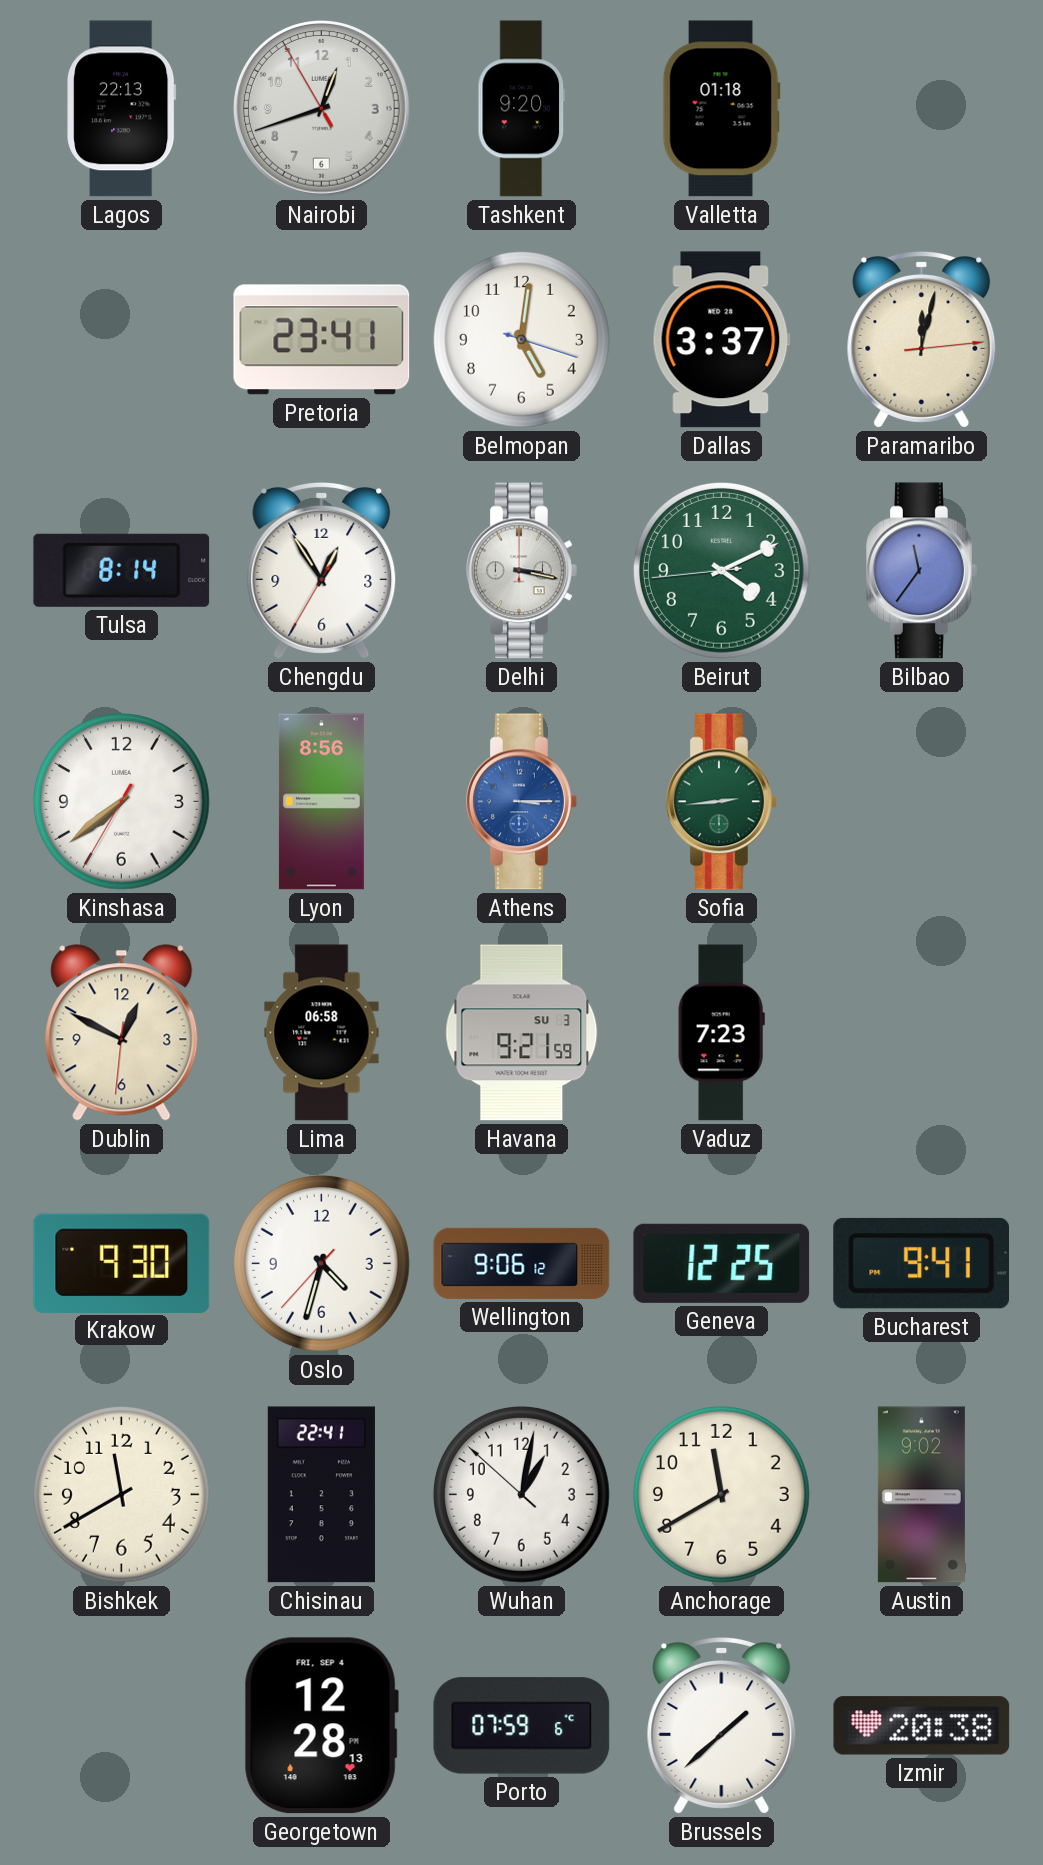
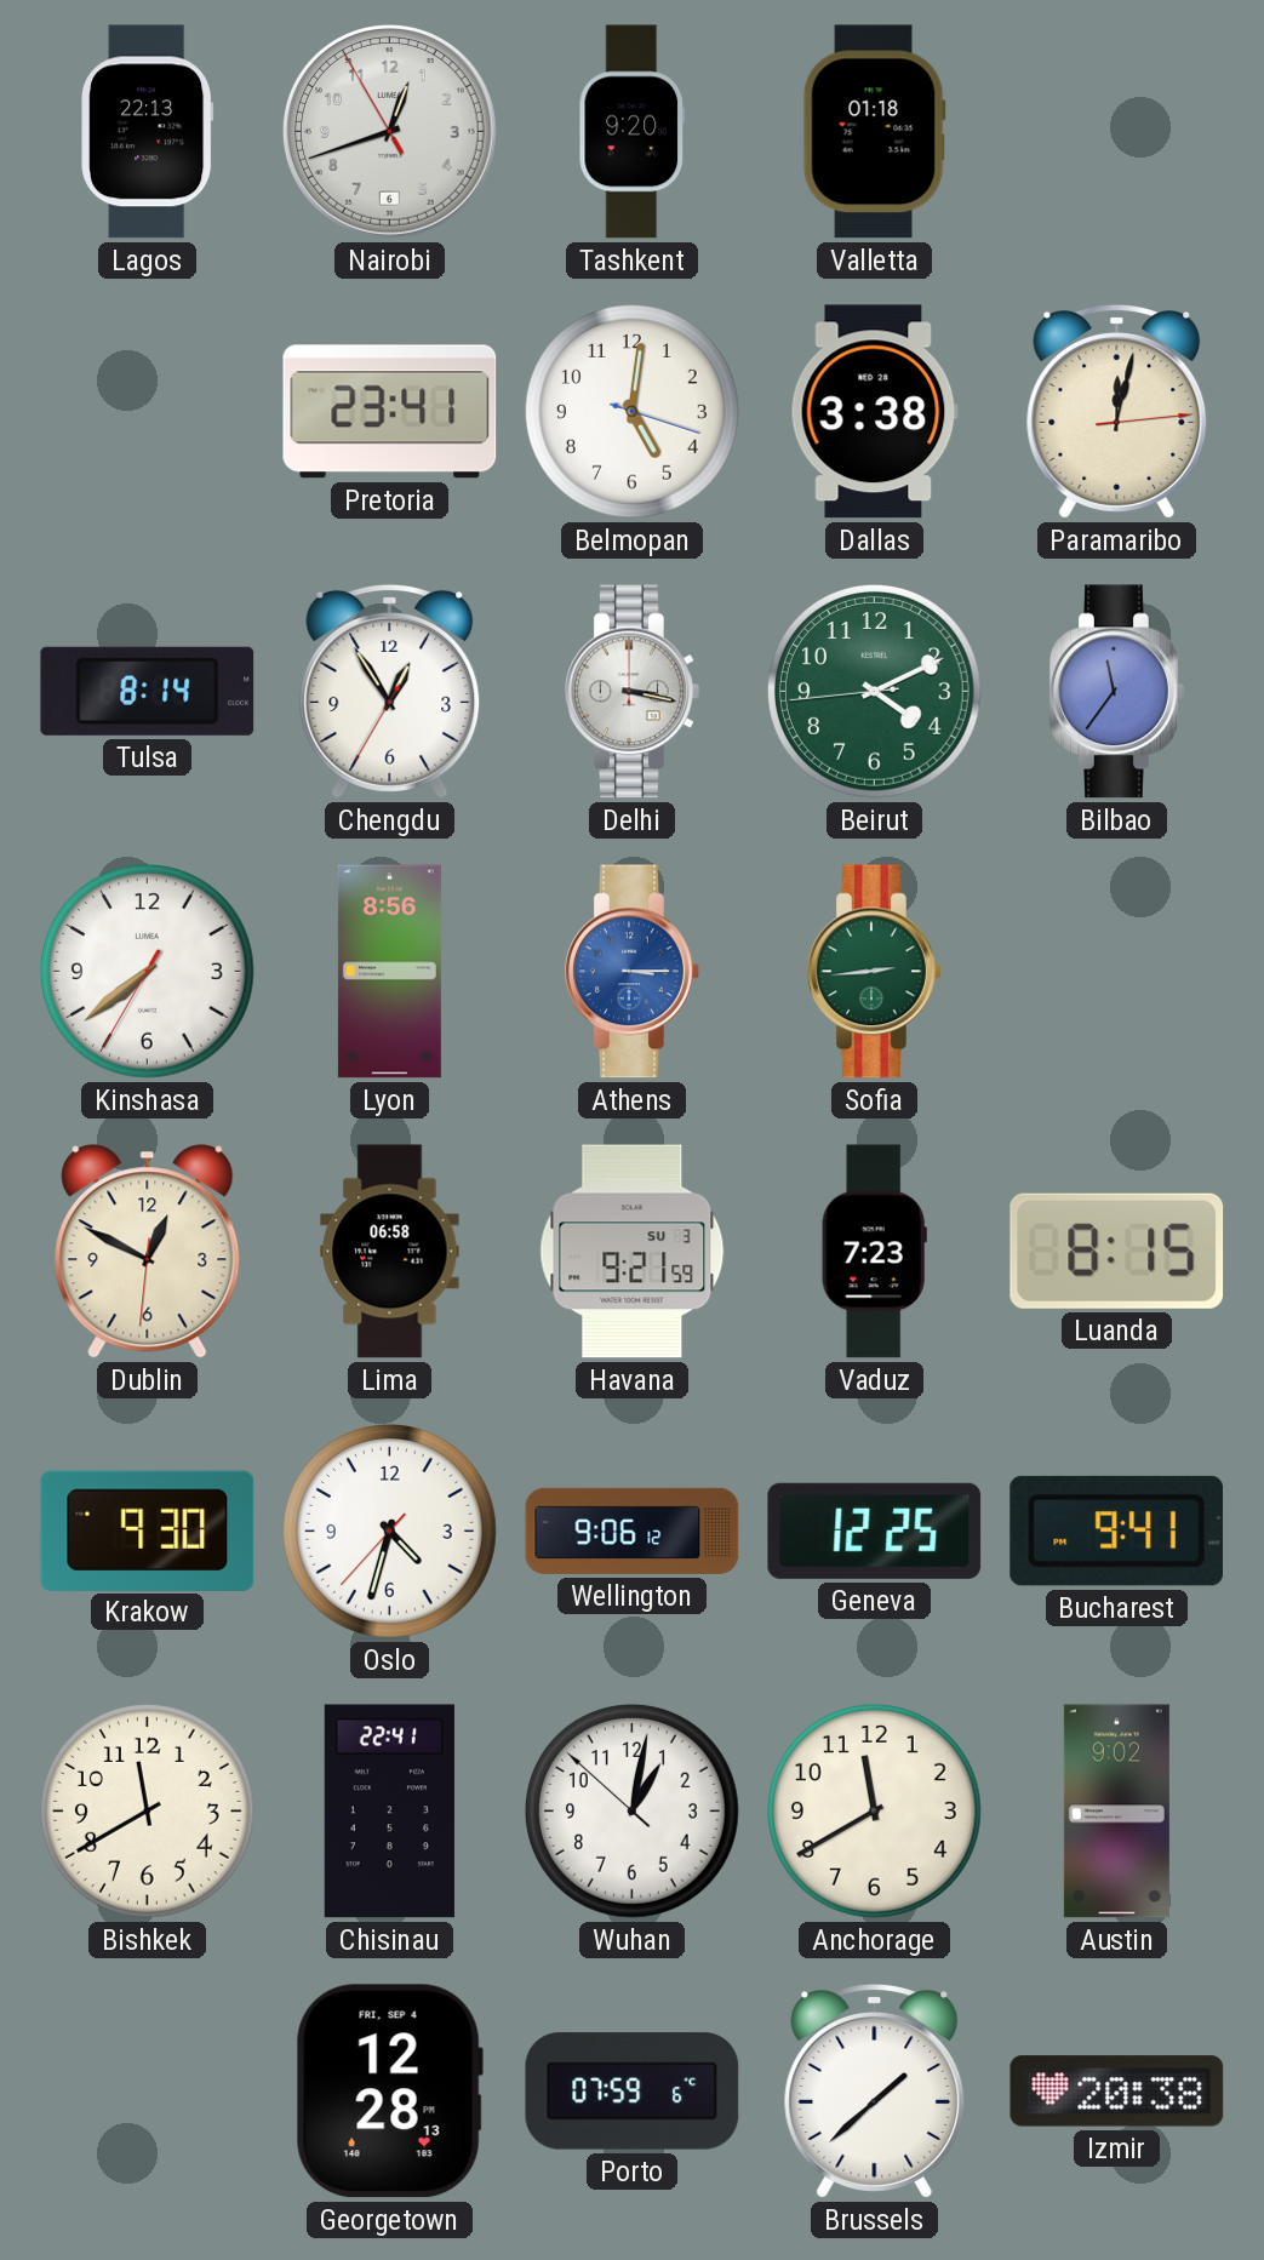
Dallas: 3:37 -> 3:38
Luanda: none -> 8:15
